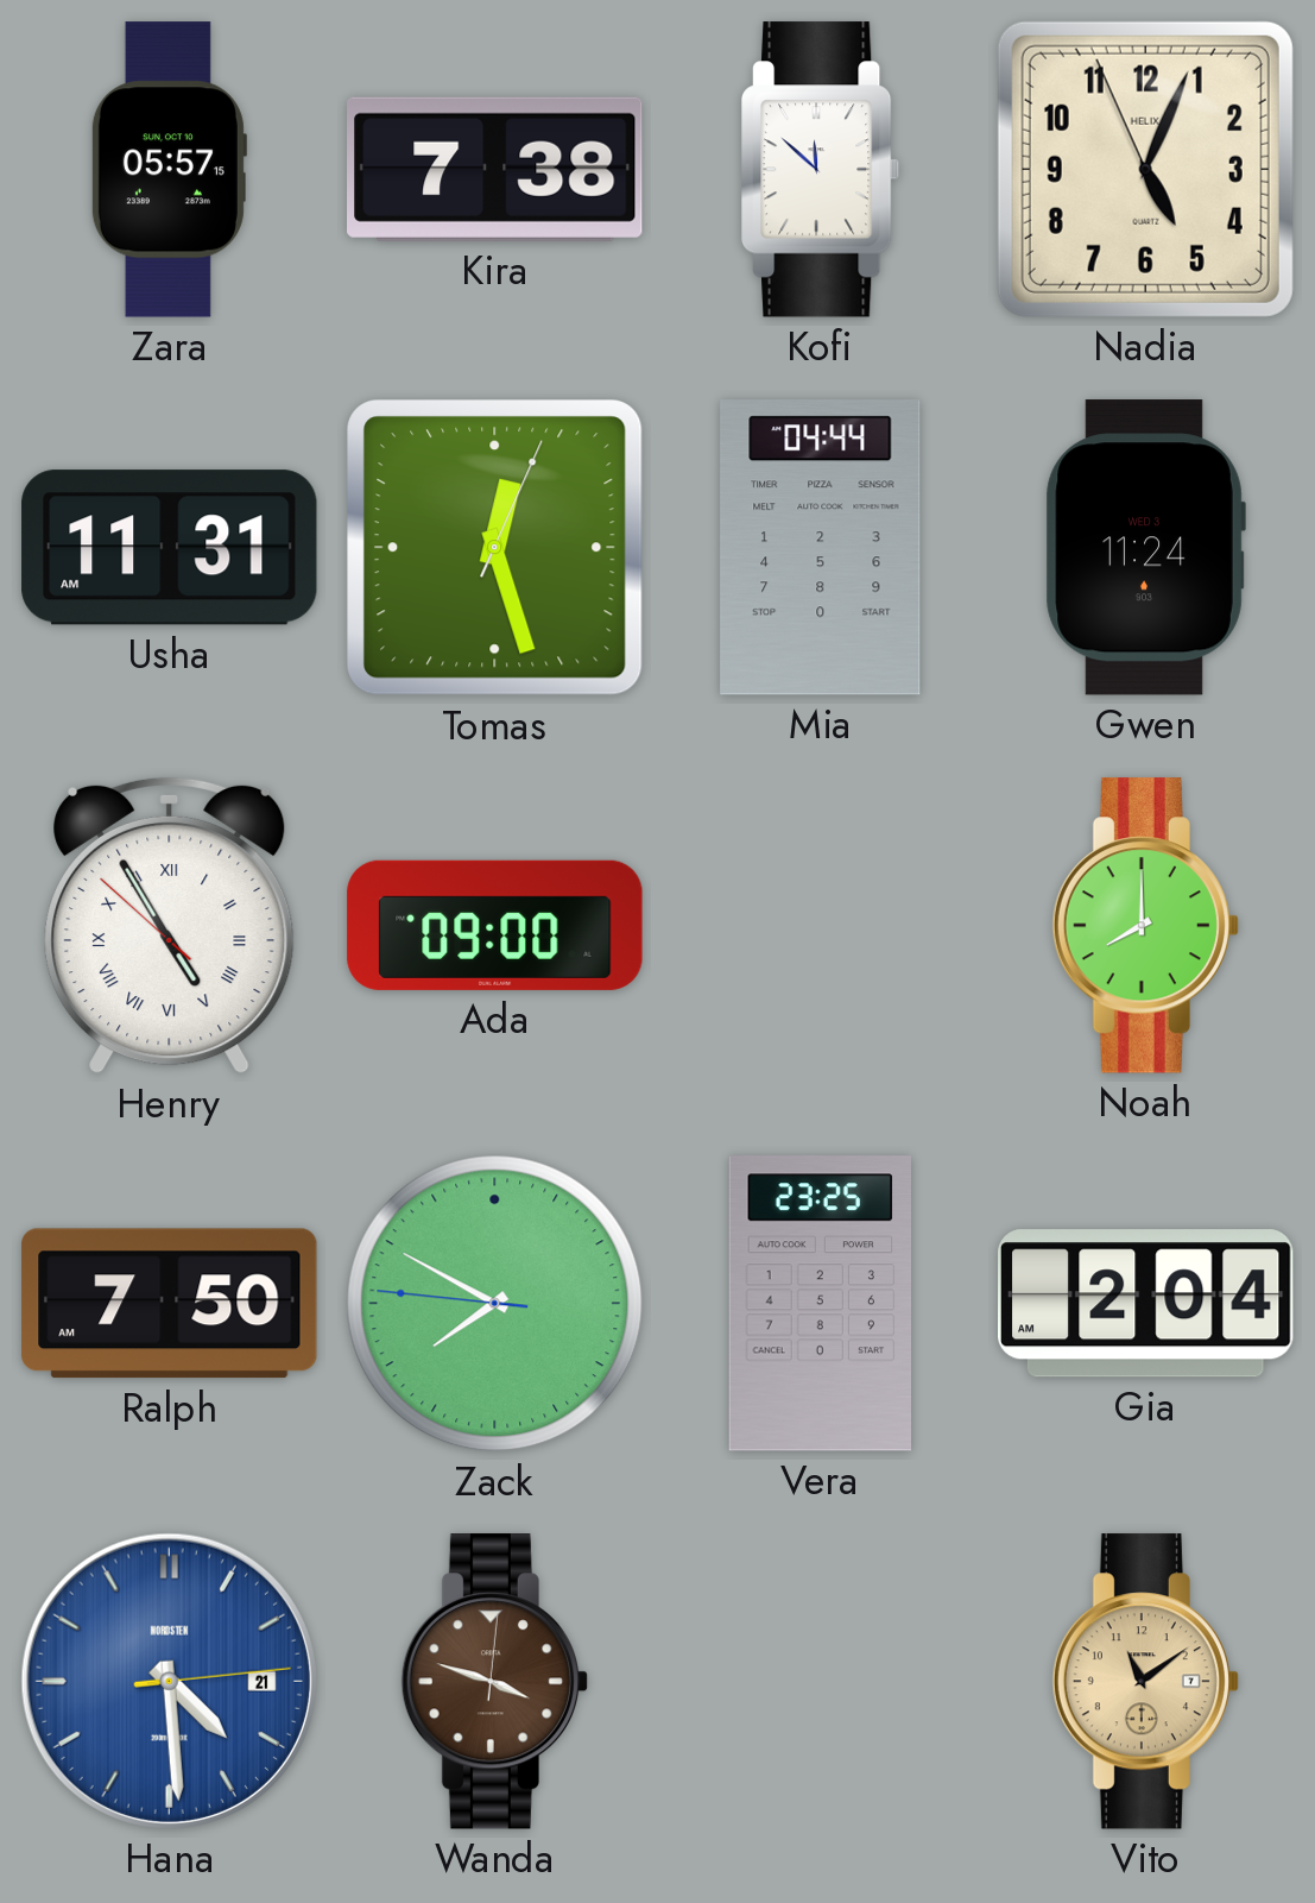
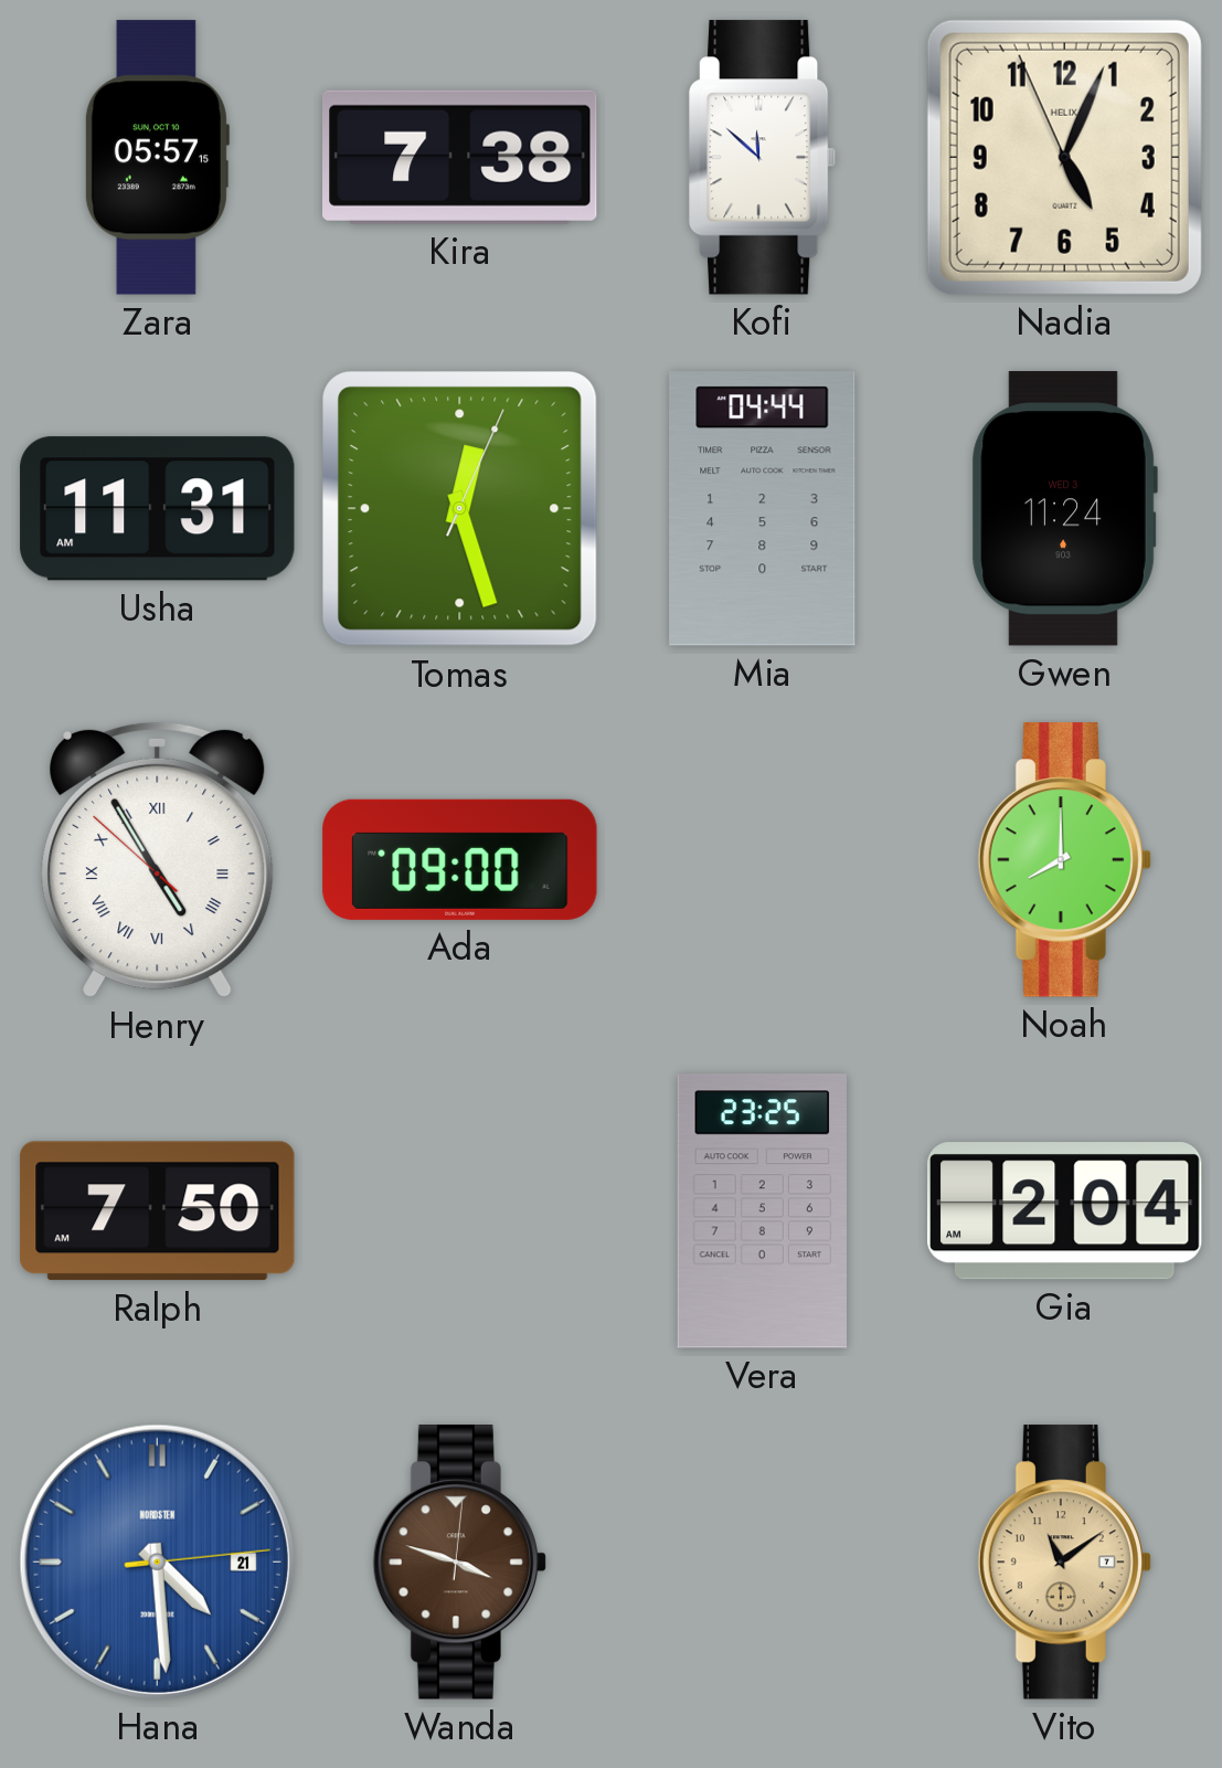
Zack: 7:49 -> none
